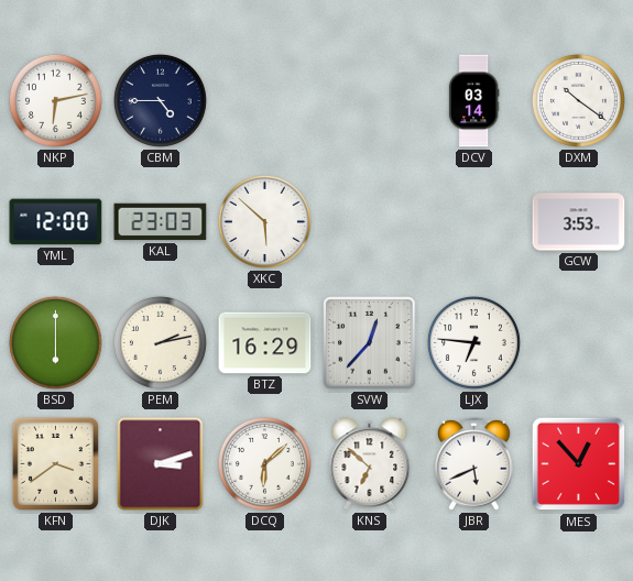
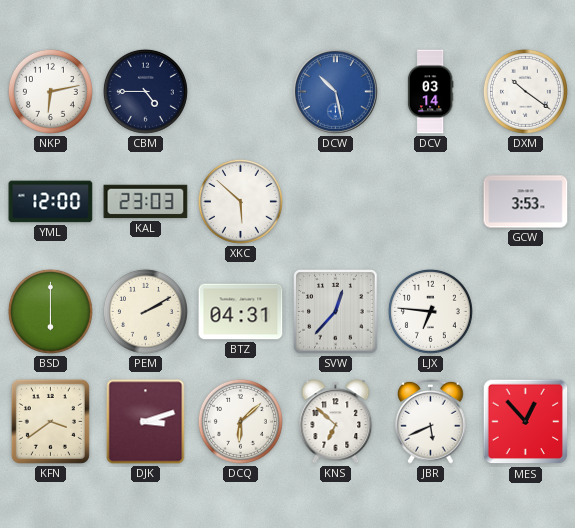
DCW: none -> 10:28
PEM: 2:13 -> 2:10
BTZ: 16:29 -> 04:31
